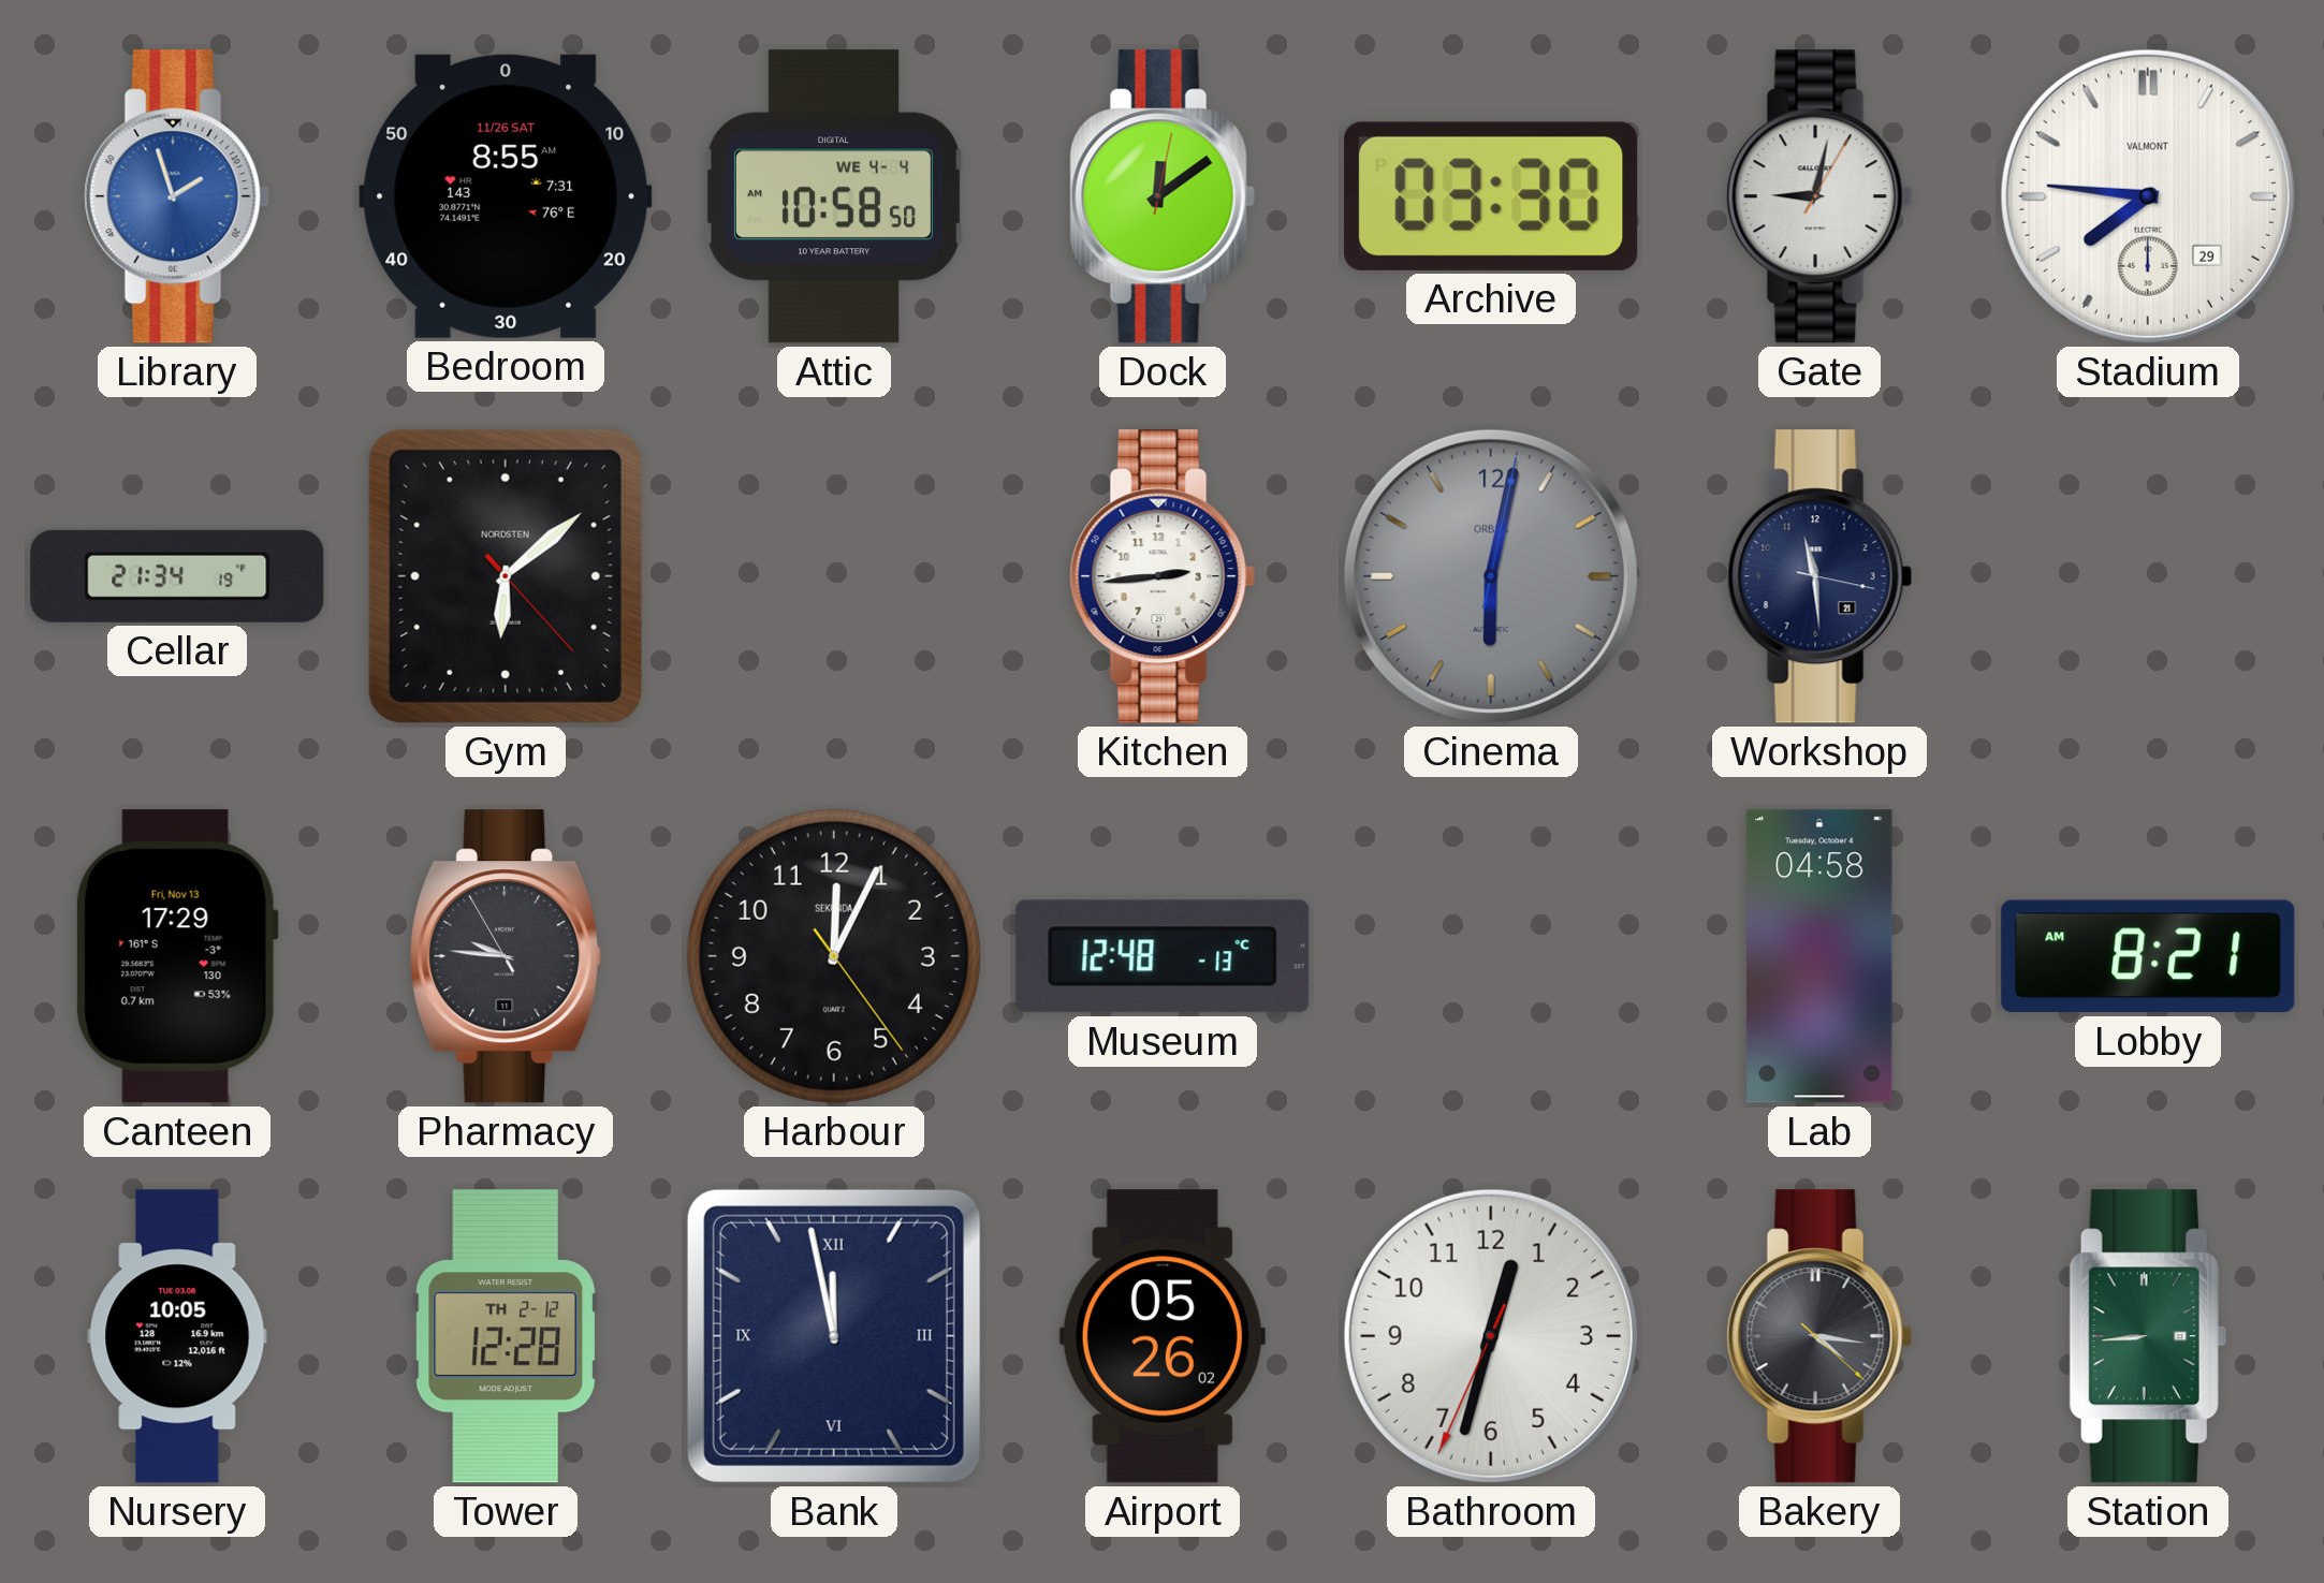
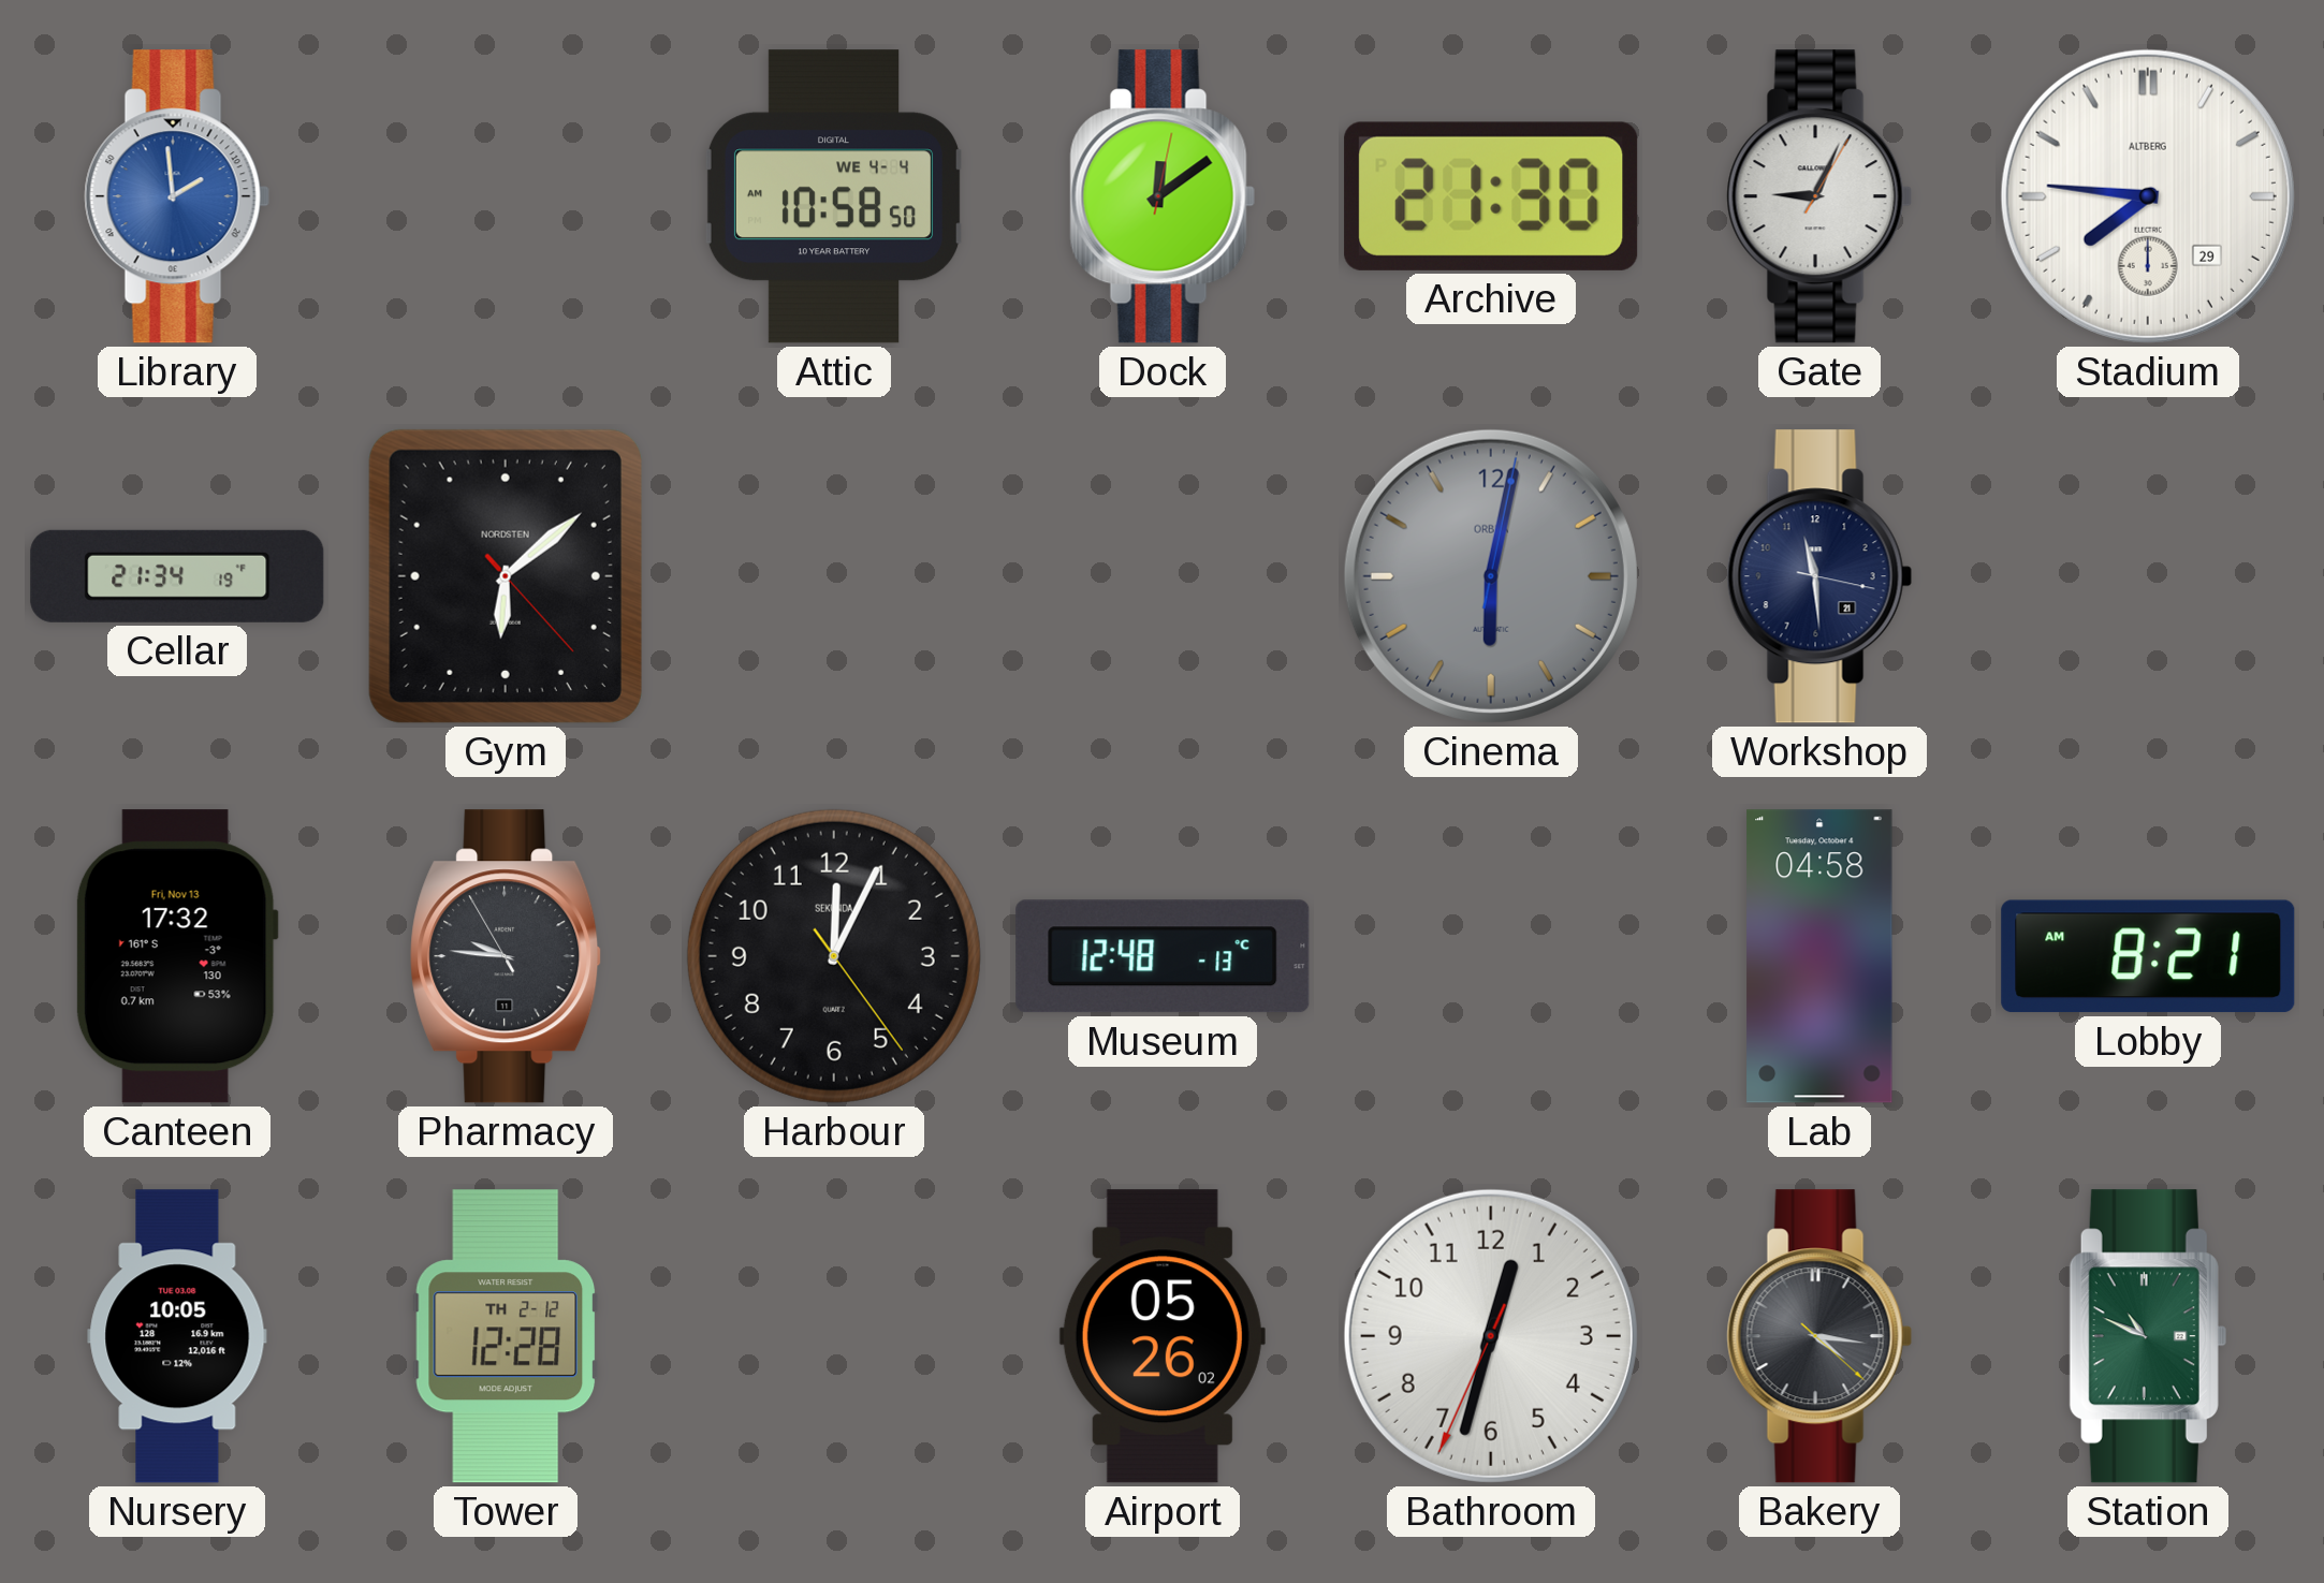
Library: 1:57 -> 1:59
Bedroom: 8:55 -> none
Archive: 03:30 -> 21:30
Gate: 9:02 -> 9:04
Stadium brand: VALMONT -> ALTBERG
Kitchen: 2:44 -> none
Canteen: 17:29 -> 17:32
Bank: 11:58 -> none
Station: 8:44 -> 10:49
